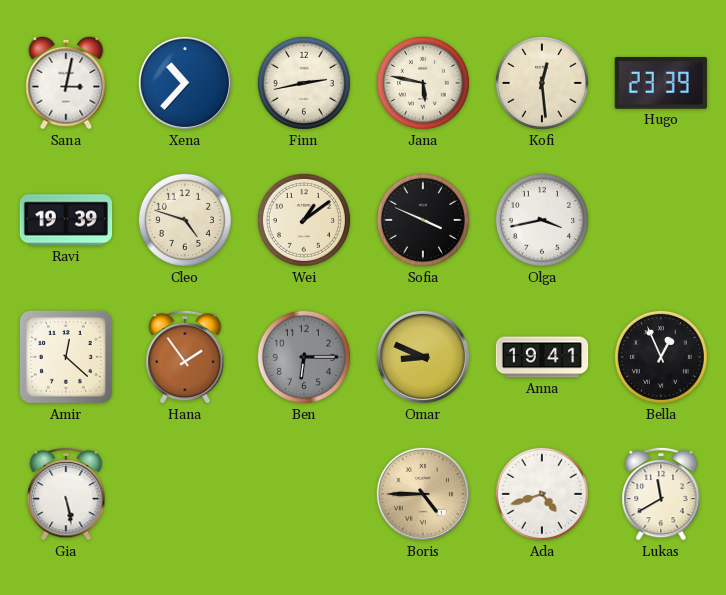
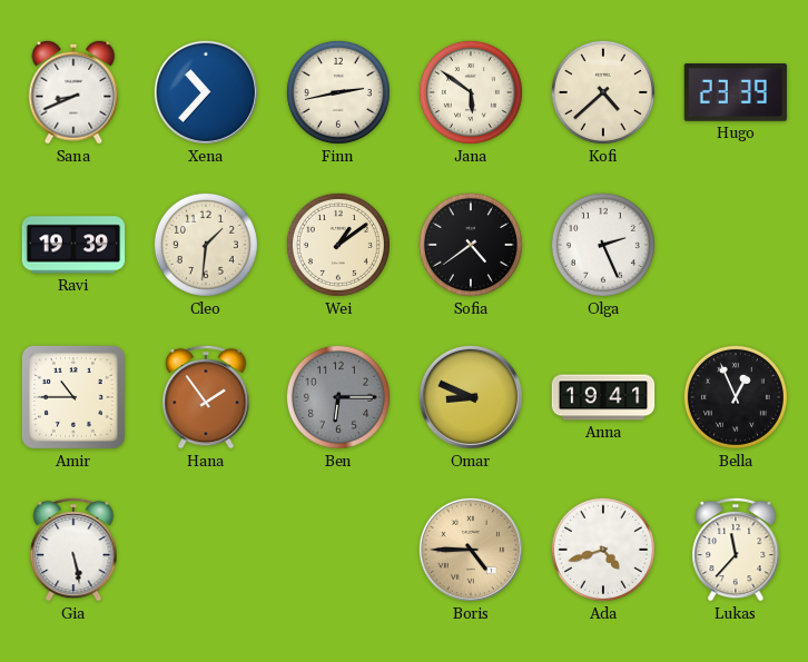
Sana: 3:02 -> 8:41
Jana: 5:47 -> 5:51
Kofi: 12:29 -> 4:38
Cleo: 4:48 -> 1:31
Sofia: 3:49 -> 4:39
Olga: 3:43 -> 2:26
Amir: 12:22 -> 10:45
Lukas: 11:40 -> 11:37
